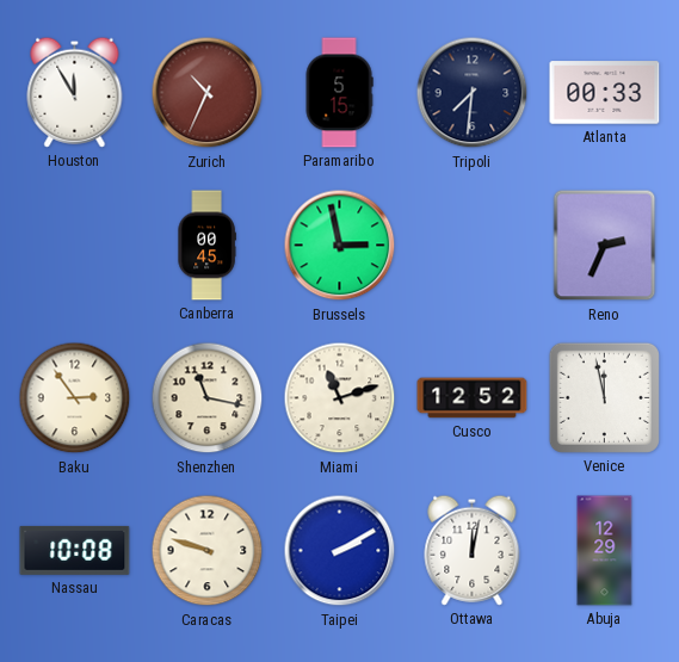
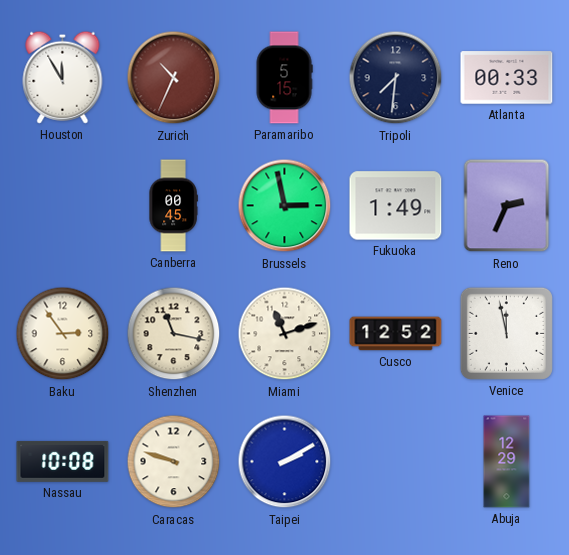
Fukuoka: none -> 1:49
Ottawa: 12:02 -> none
